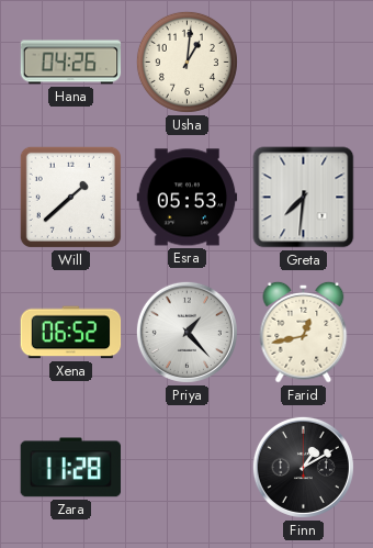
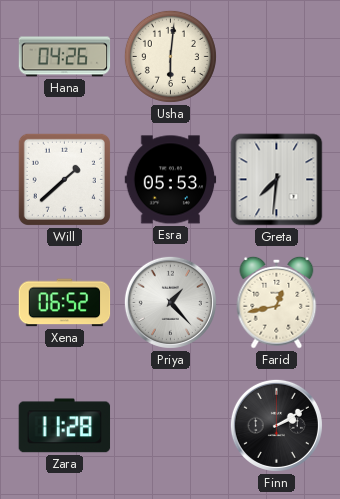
Usha: 1:01 -> 6:01
Finn: 1:10 -> 2:10
